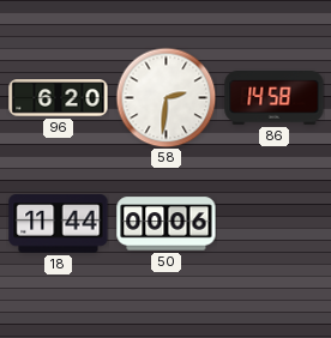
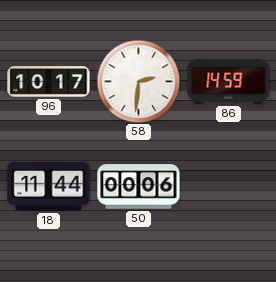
96: 6:20 -> 10:17
86: 14:58 -> 14:59
